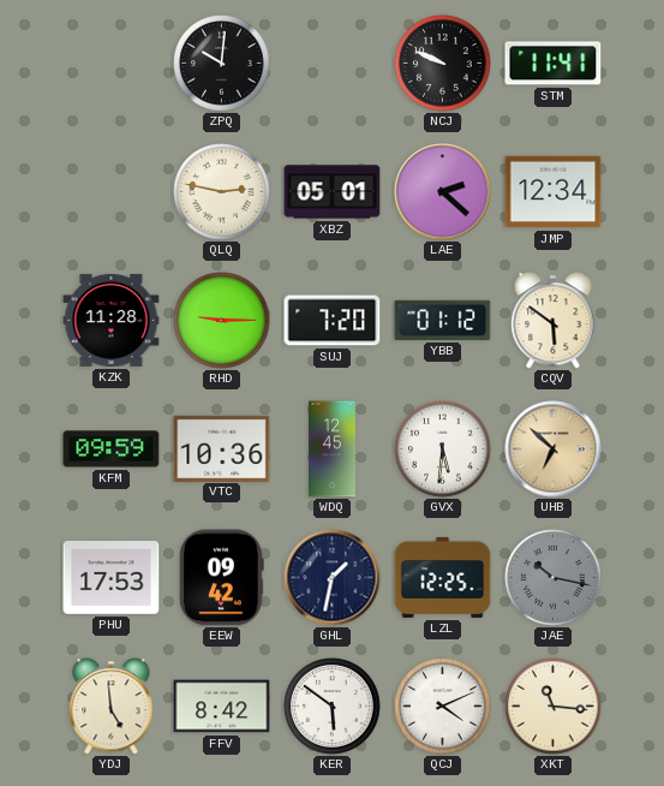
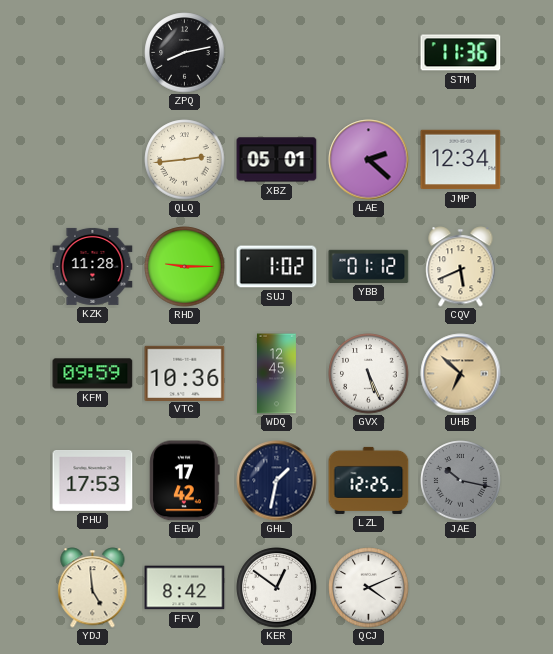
ZPQ: 10:01 -> 8:13
NCJ: 9:49 -> none
STM: 11:41 -> 11:36
QLQ: 2:47 -> 2:44
SUJ: 7:20 -> 1:02
CQV: 5:51 -> 5:41
GVX: 5:31 -> 5:26
EEW: 09:42 -> 17:42
KER: 5:51 -> 12:51
XKT: 11:16 -> none
